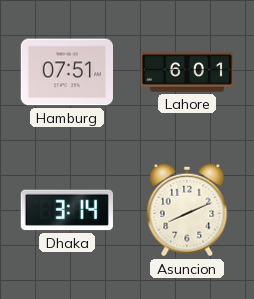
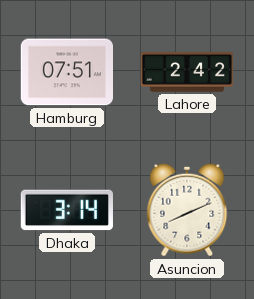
Lahore: 6:01 -> 2:42
